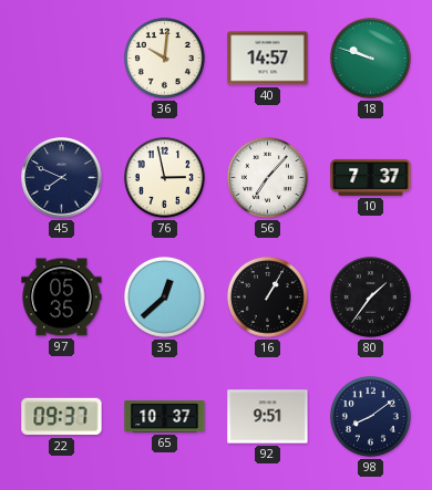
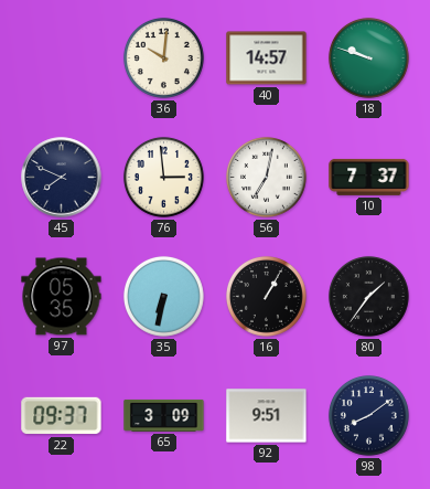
76: 2:58 -> 2:59
56: 7:07 -> 7:02
35: 12:38 -> 6:32
65: 10:37 -> 3:09
